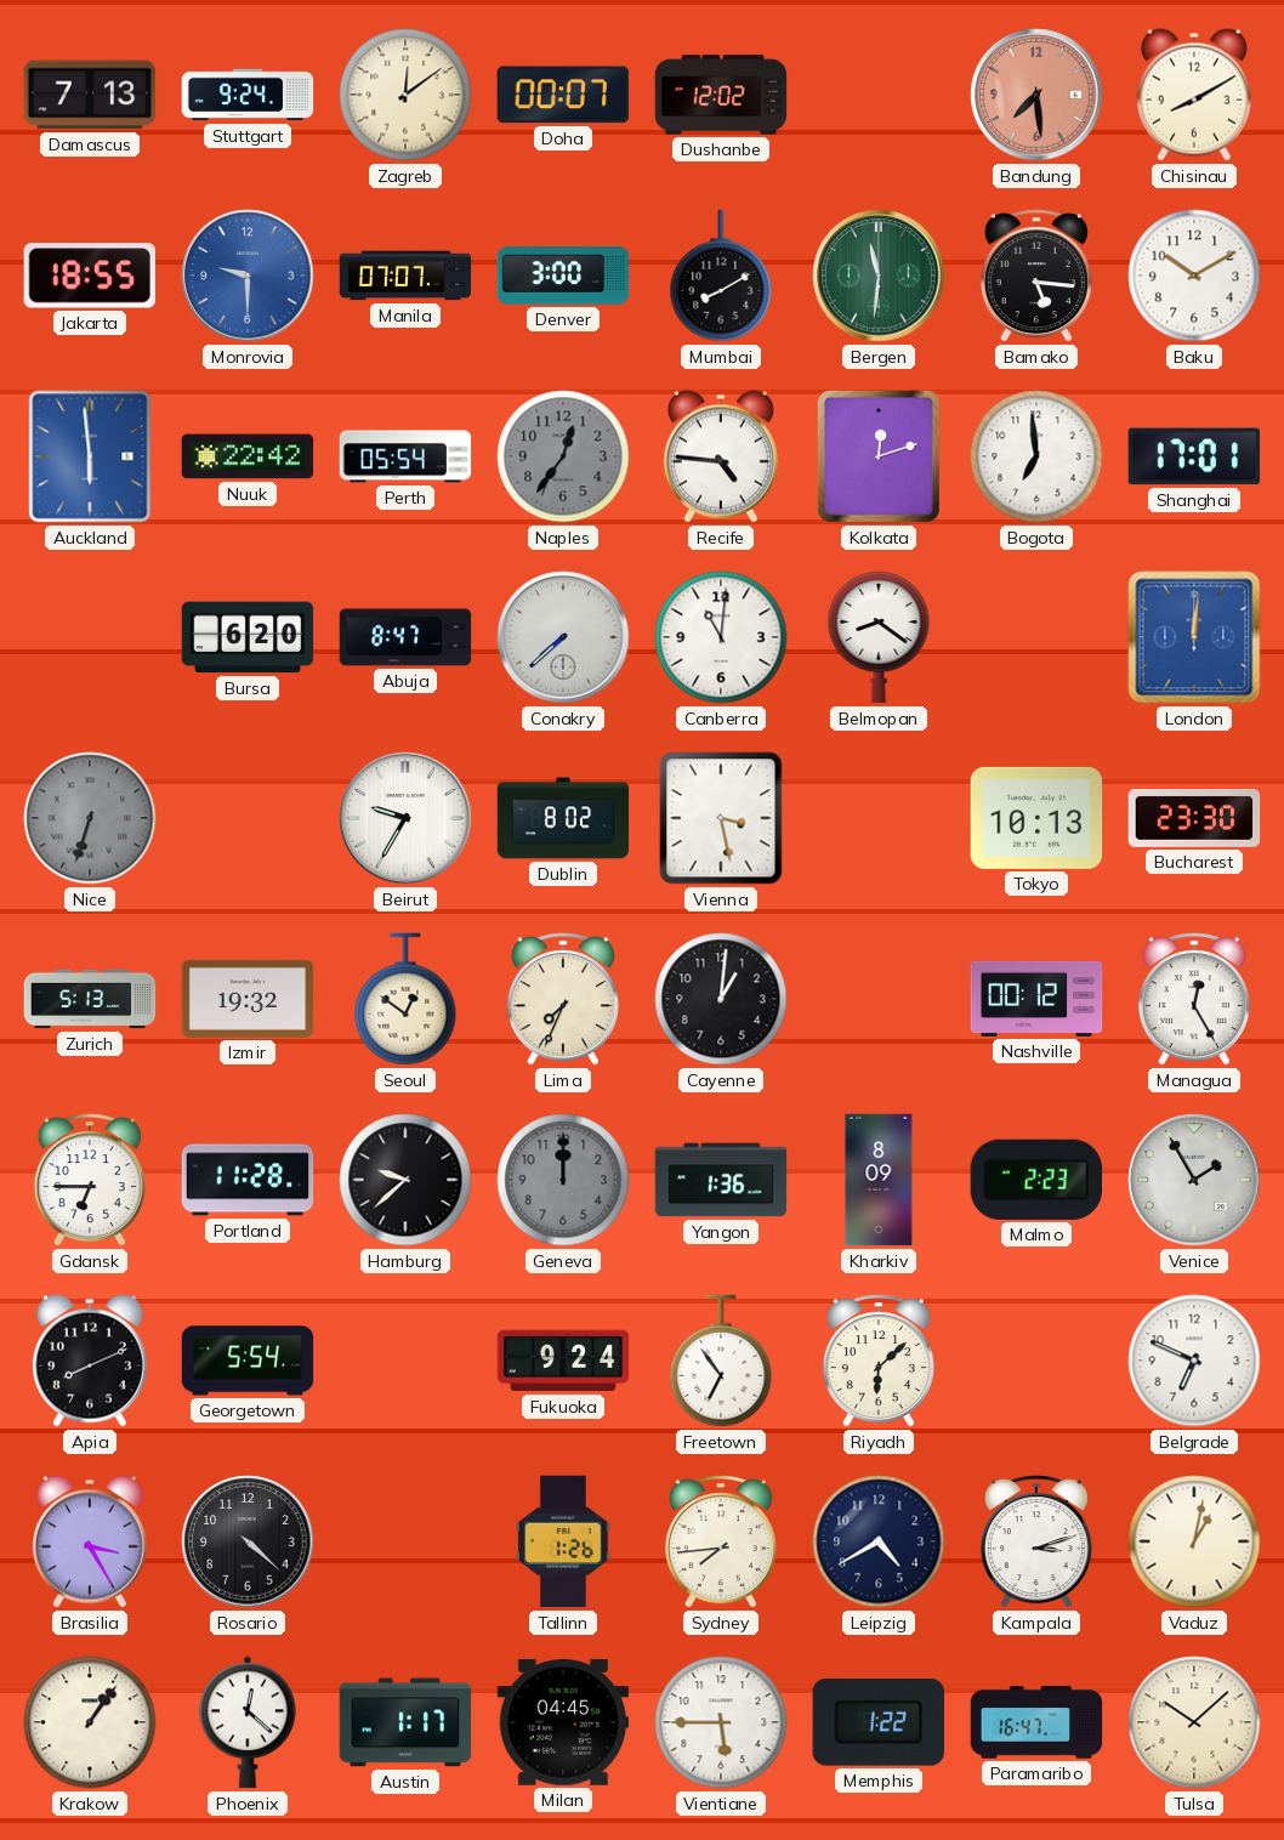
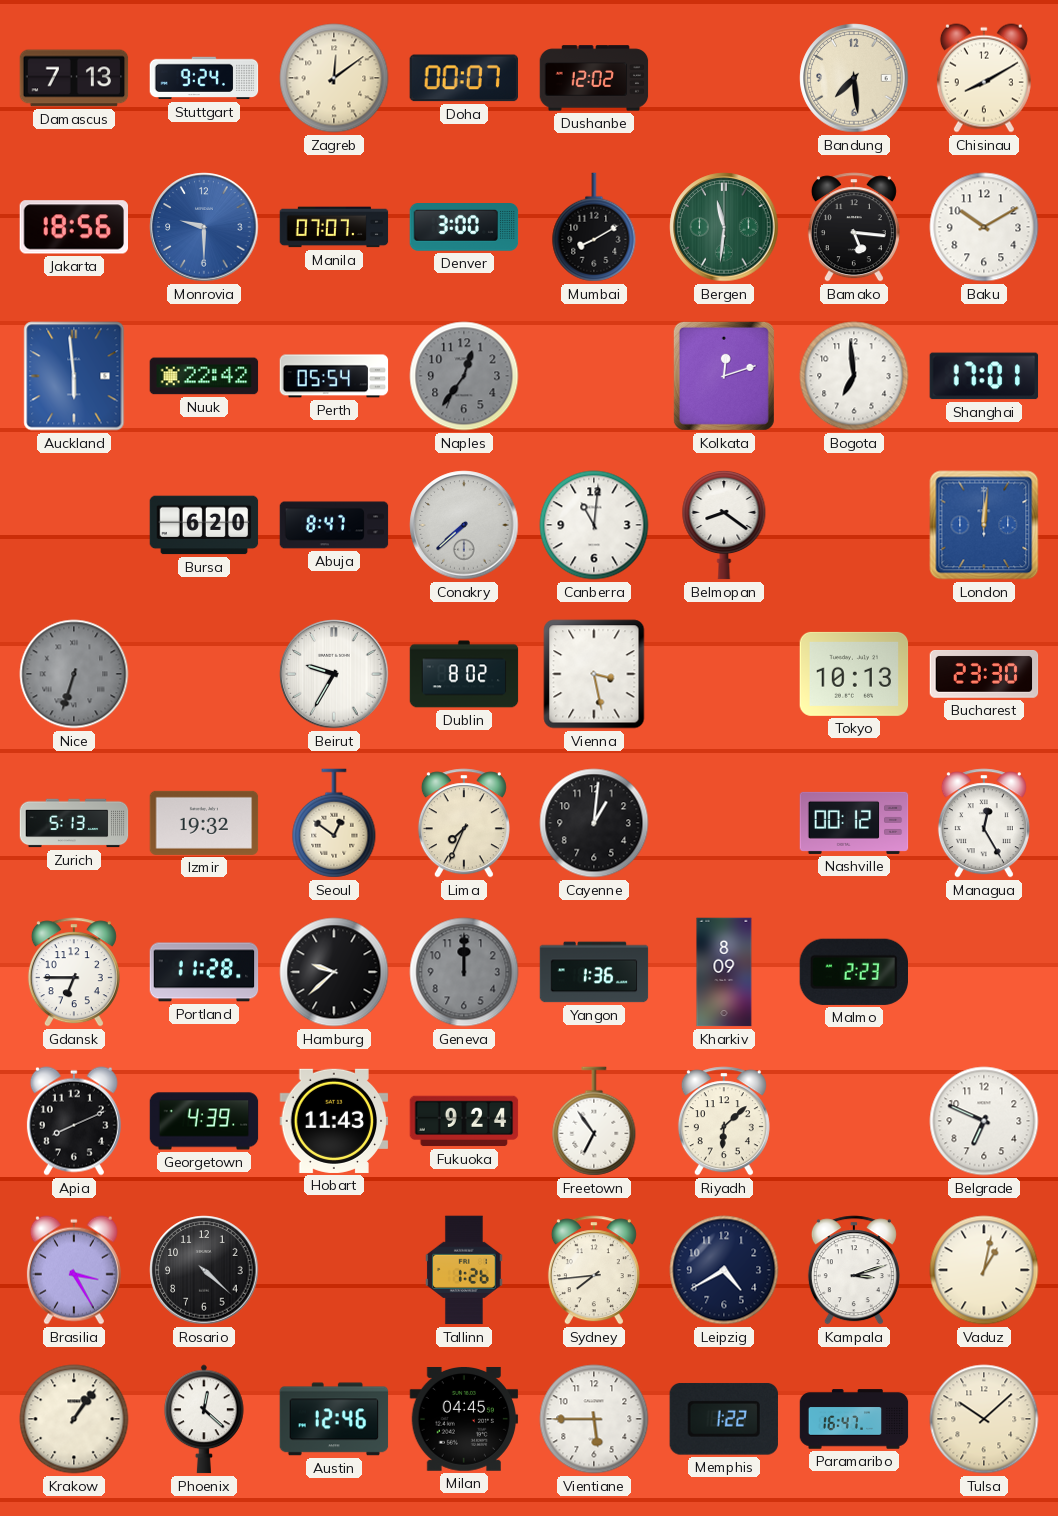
Bandung dial: salmon -> cream
Jakarta: 18:55 -> 18:56
Recife: 4:46 -> none
Venice: 1:55 -> none
Georgetown: 5:54 -> 4:39
Hobart: none -> 11:43
Austin: 1:17 -> 12:46
